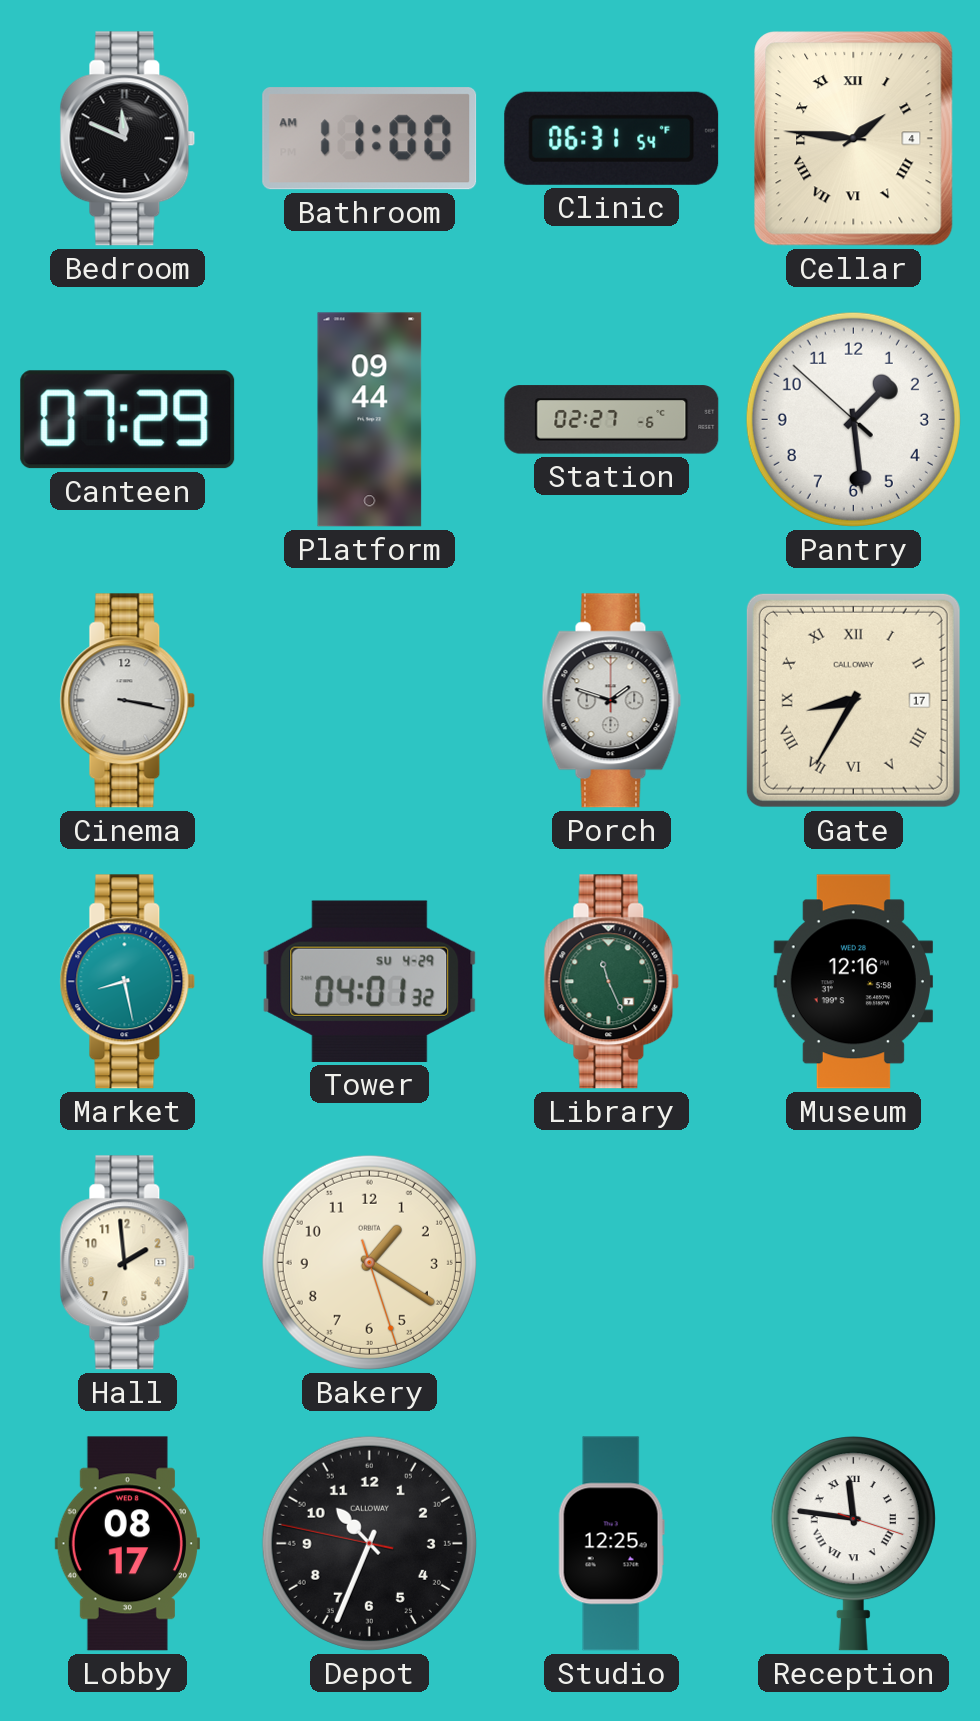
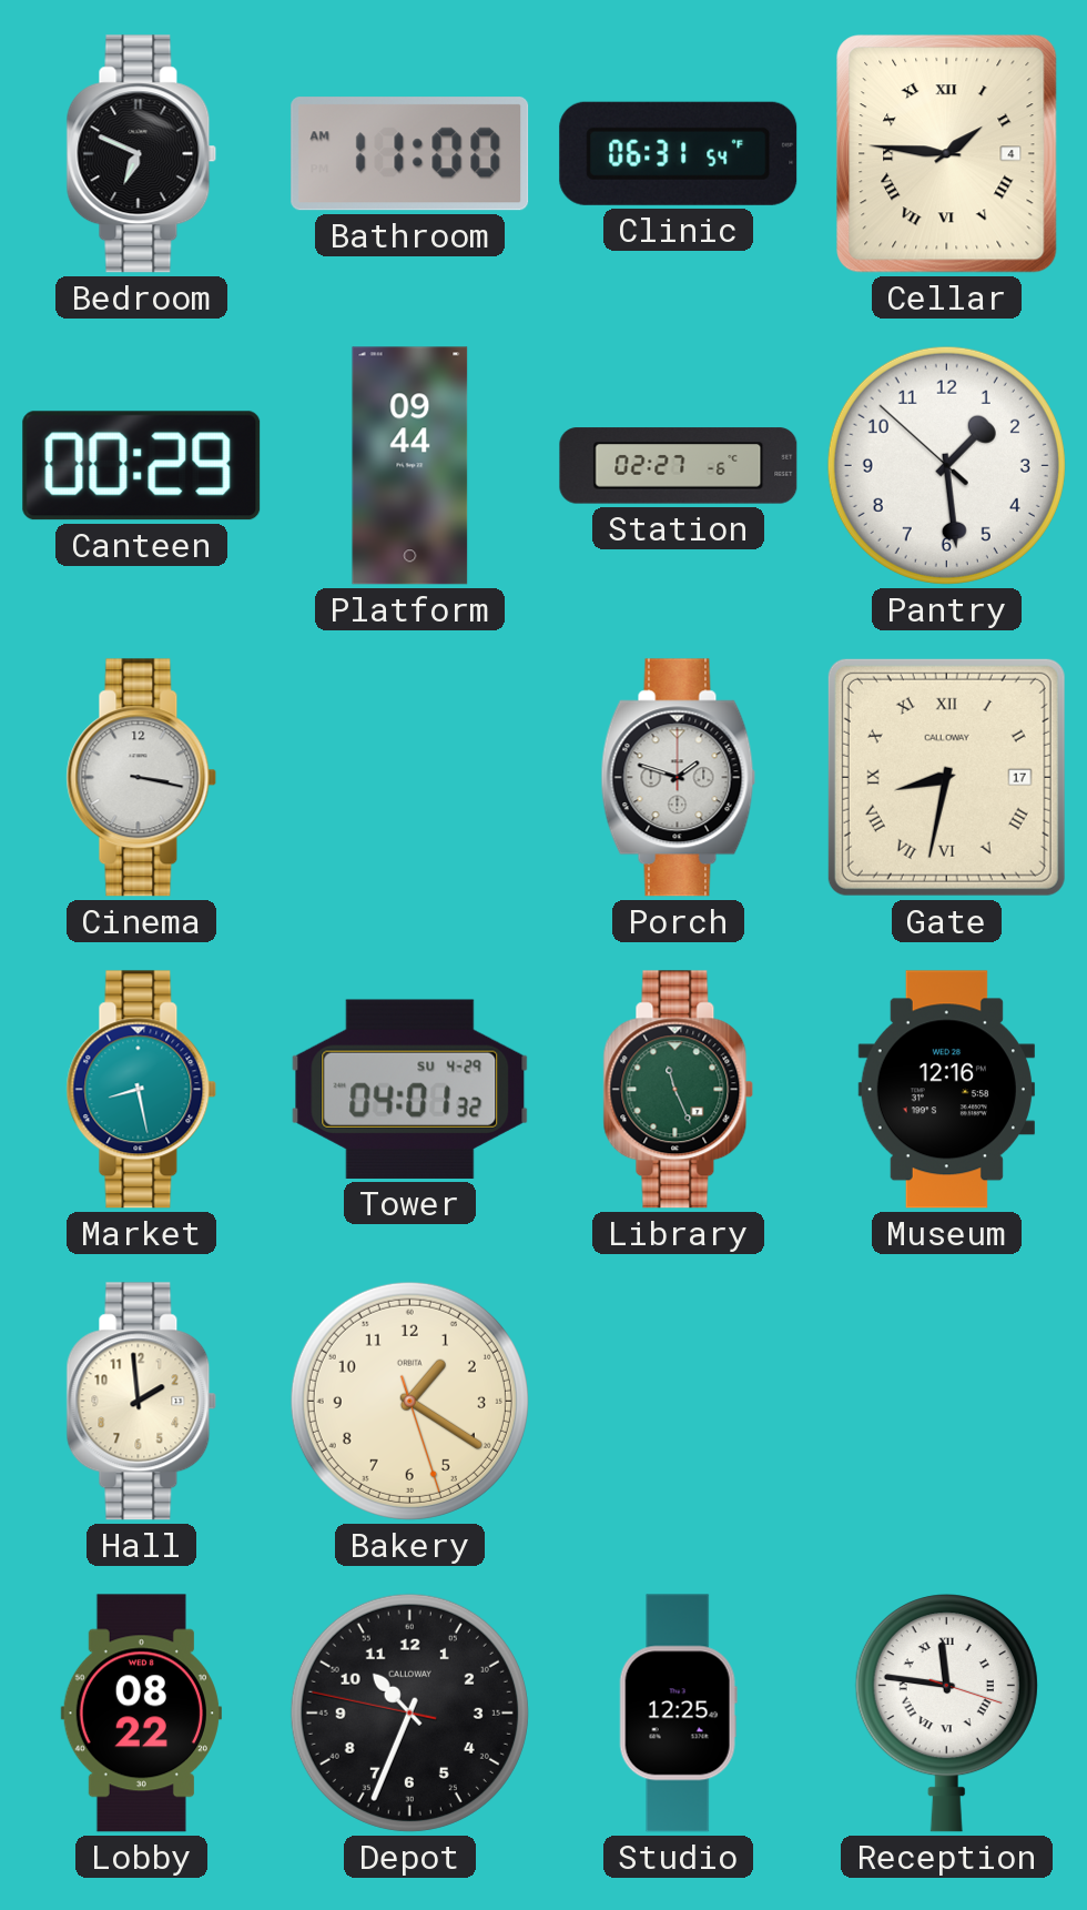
Bedroom: 11:49 -> 6:49
Canteen: 07:29 -> 00:29
Gate: 8:35 -> 8:32
Lobby: 08:17 -> 08:22
